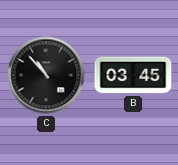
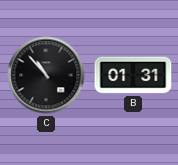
B: 03:45 -> 01:31
